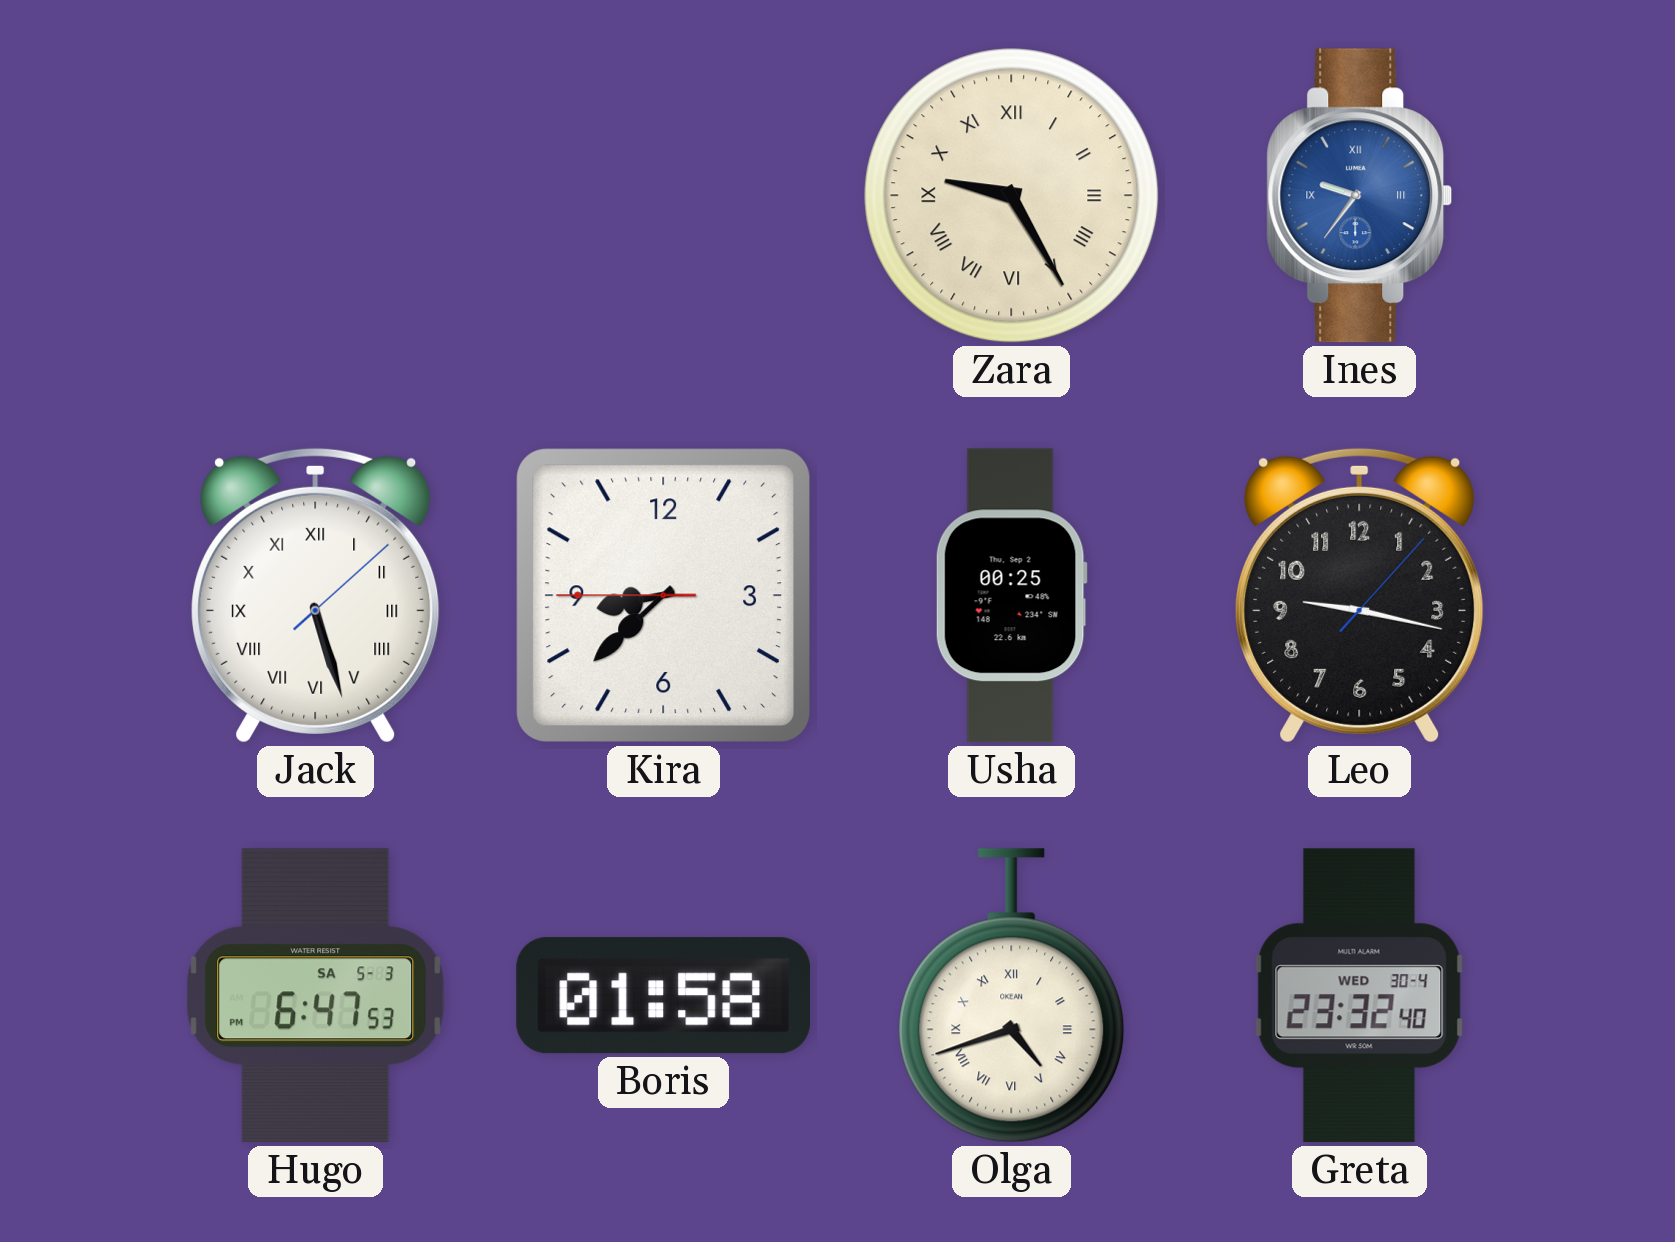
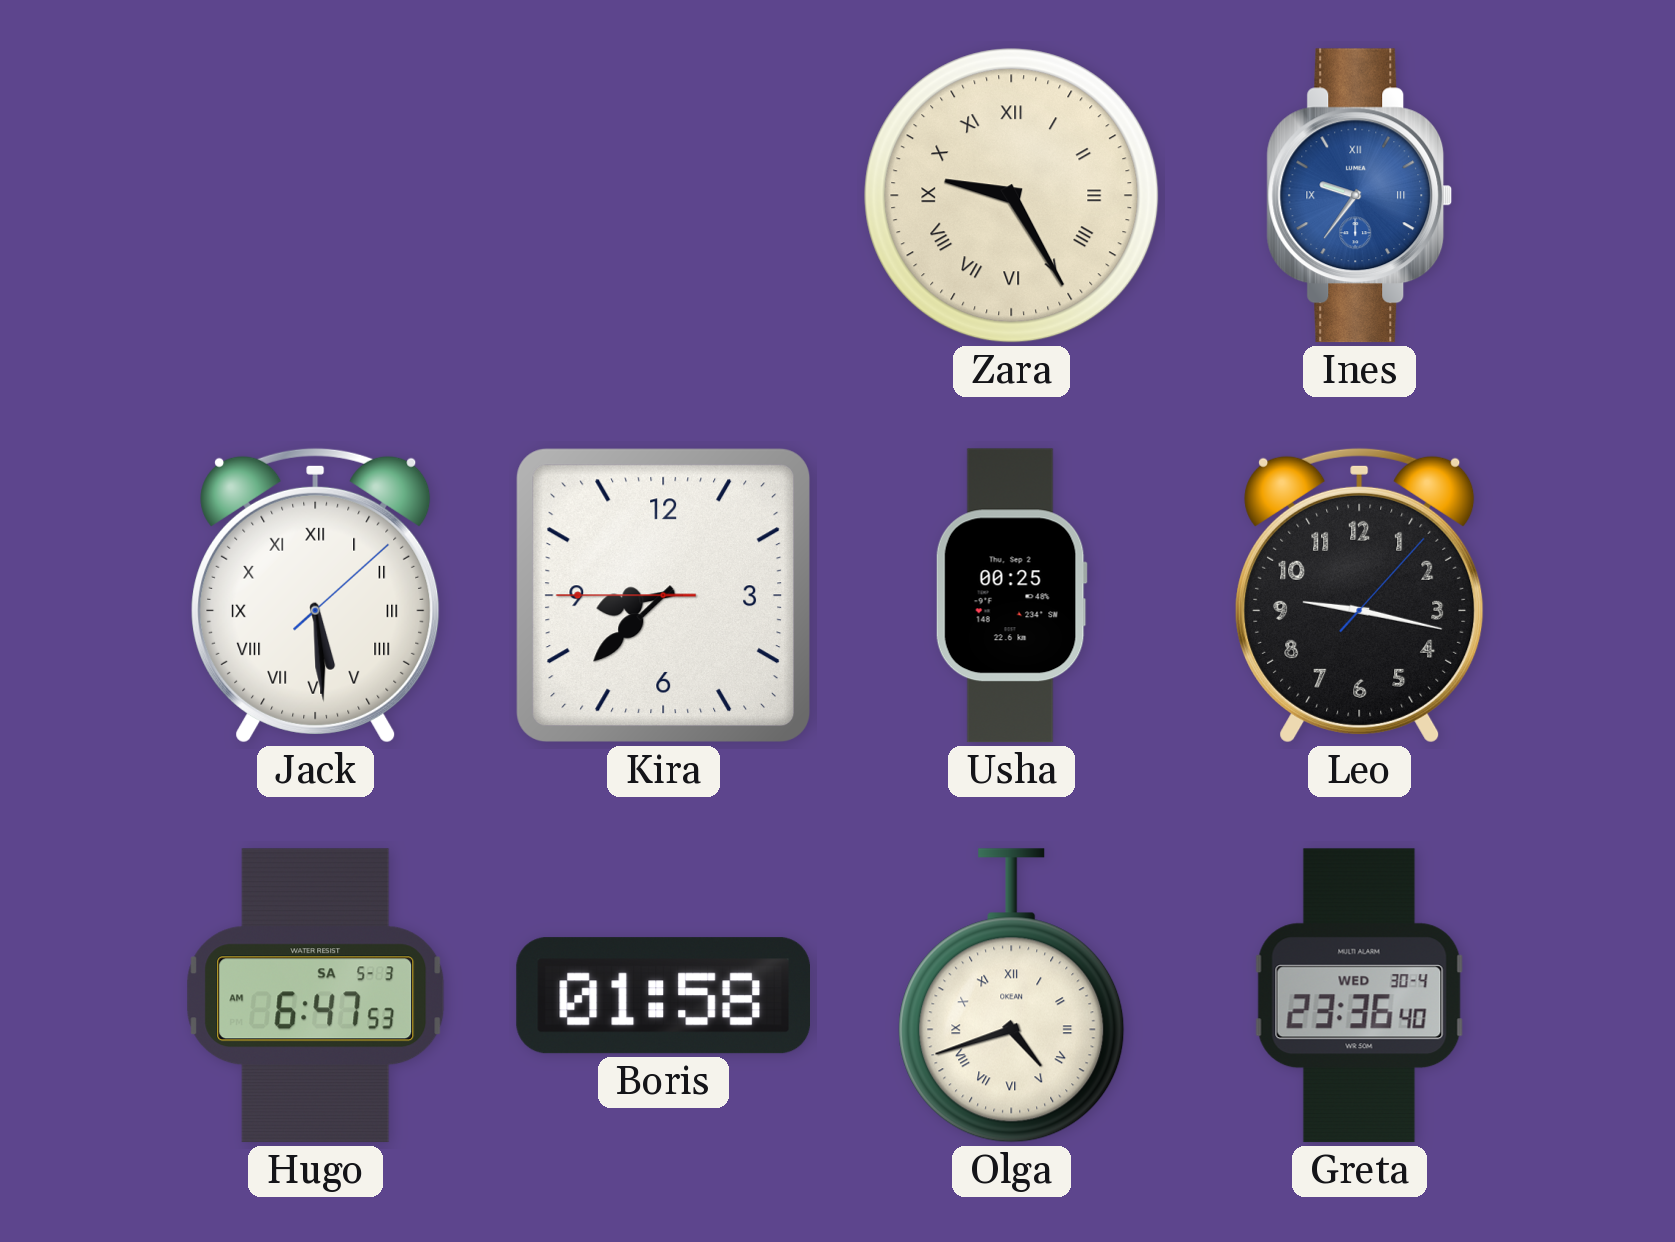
Jack: 5:27 -> 5:29
Hugo: 6:47:53 PM -> 6:47:53 AM
Greta: 23:32 -> 23:36
